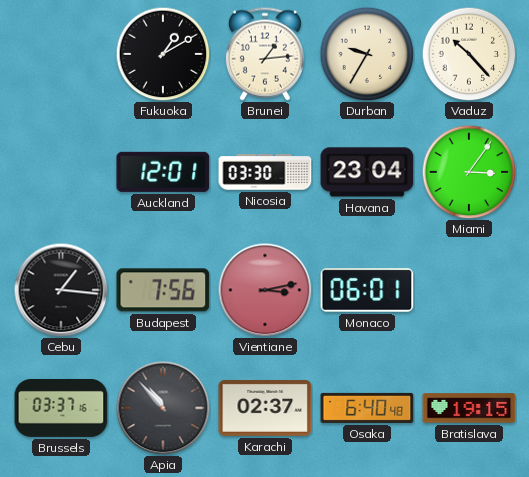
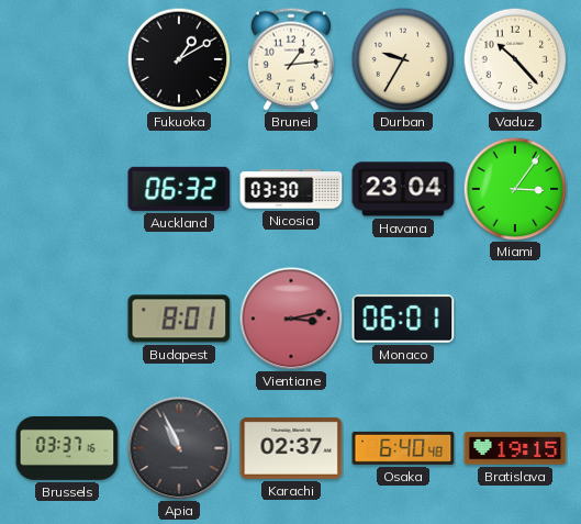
Auckland: 12:01 -> 06:32
Cebu: 1:16 -> none
Budapest: 7:56 -> 8:01
Apia: 10:53 -> 10:56
